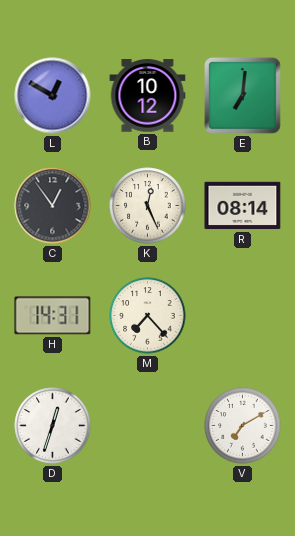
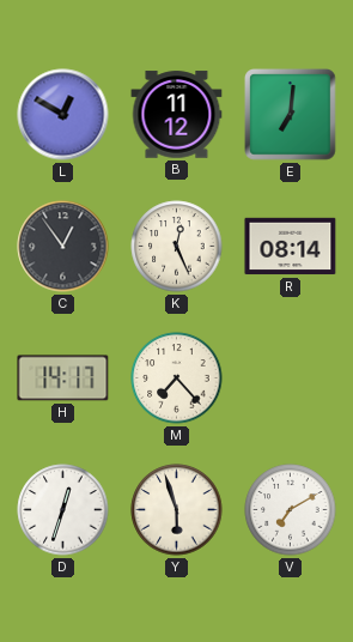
B: 10:12 -> 11:12
H: 14:31 -> 14:17
Y: none -> 5:57
